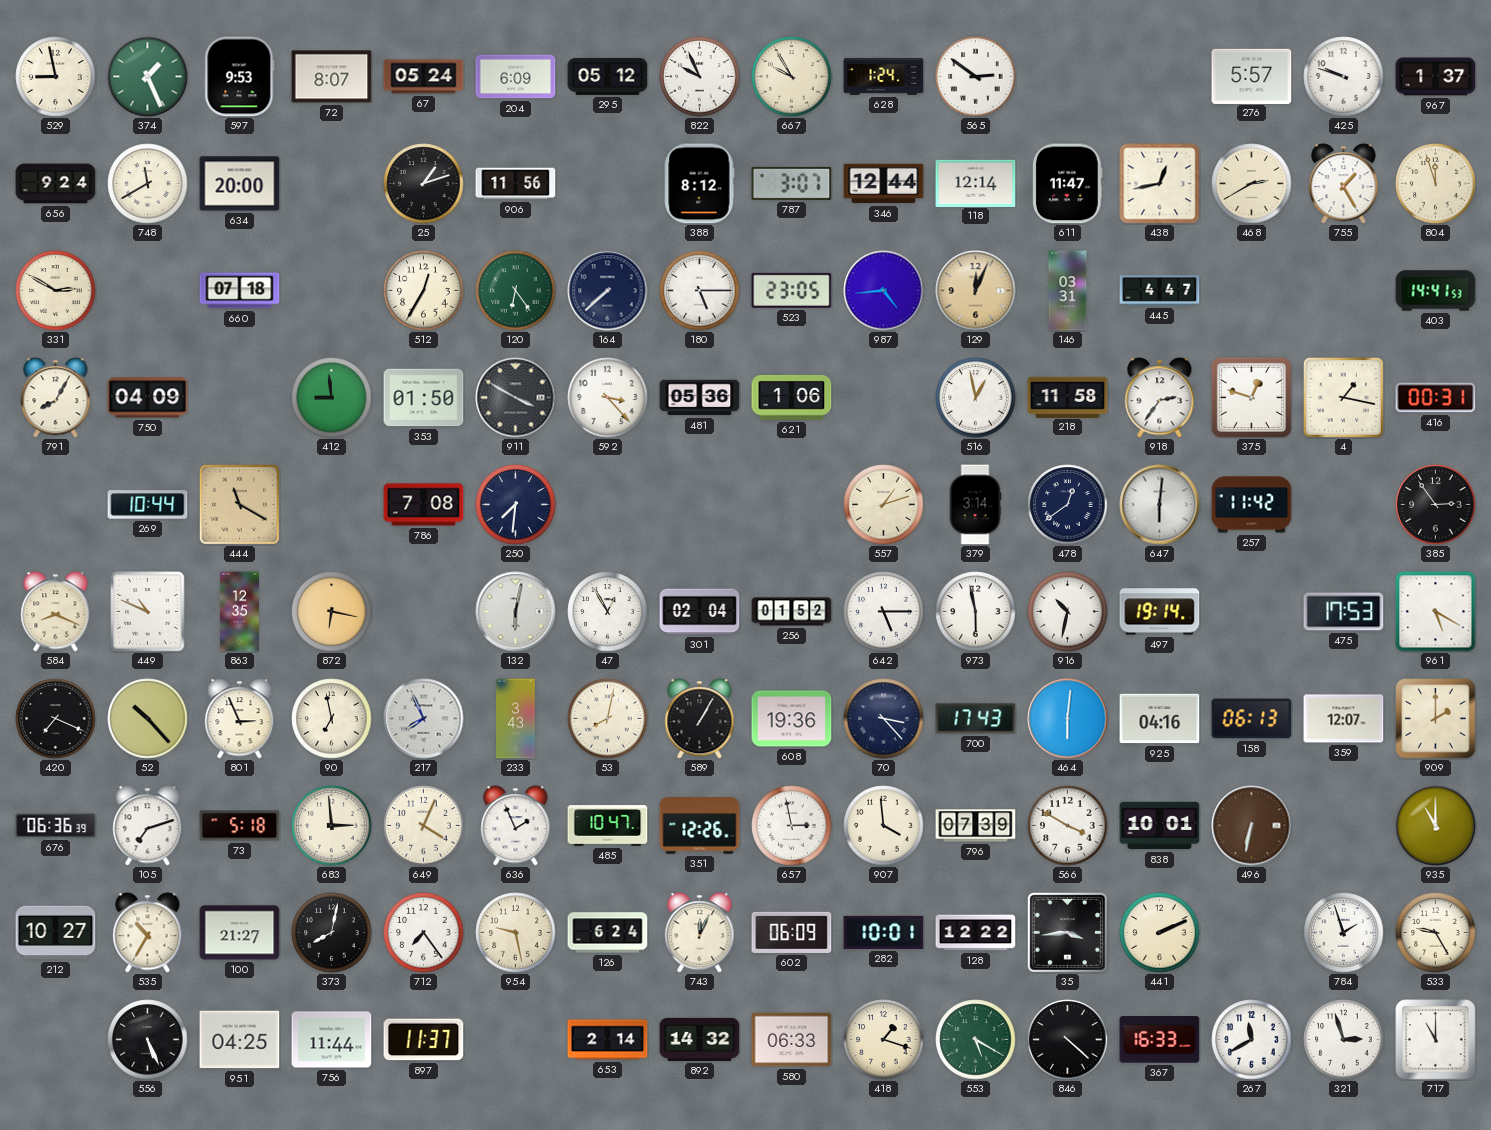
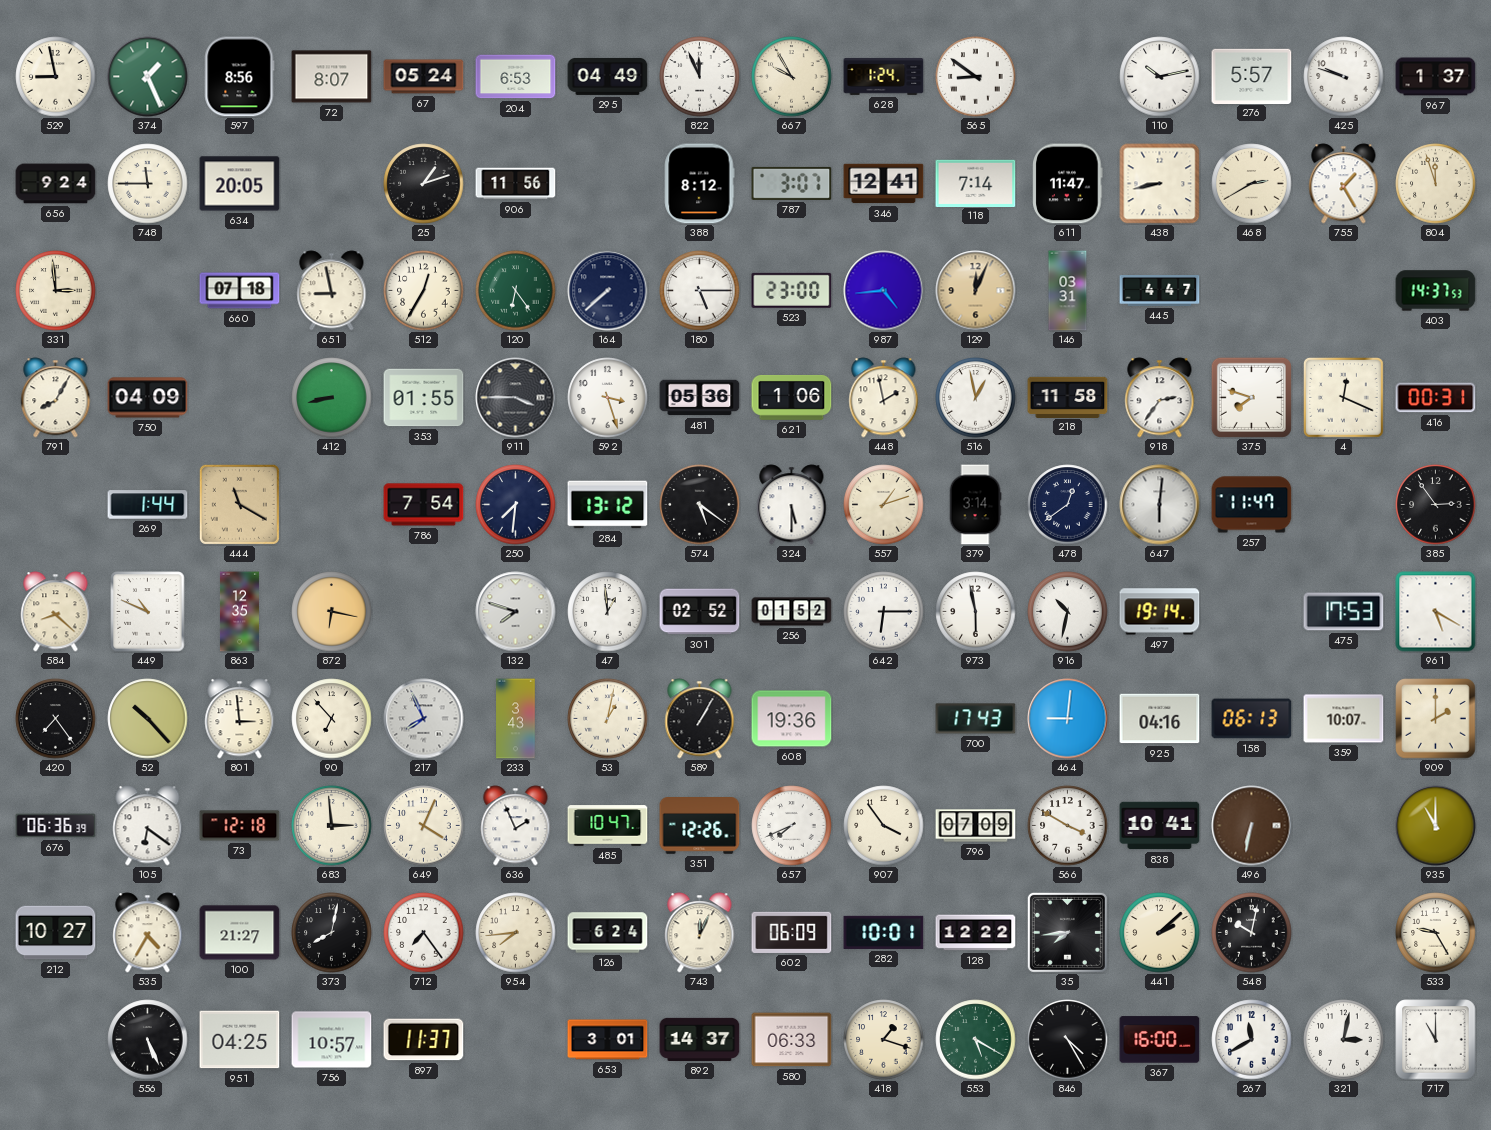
597: 9:53 -> 8:56
204: 6:09 -> 6:53
295: 05:12 -> 04:49
822: 9:56 -> 11:56
565: 2:51 -> 8:51
110: none -> 10:13
748: 11:40 -> 11:45
634: 20:00 -> 20:05
346: 12:44 -> 12:41
118: 12:14 -> 7:14
438: 12:43 -> 8:43
331: 2:50 -> 2:59
651: none -> 8:58
523: 23:05 -> 23:00
403: 14:41 -> 14:37
412: 8:59 -> 8:43
353: 01:50 -> 01:55
911: 3:50 -> 3:45
592: 3:23 -> 3:27
448: none -> 1:58
375: 12:48 -> 7:48
4: 1:17 -> 12:19
269: 10:44 -> 1:44
786: 7:08 -> 7:54
284: none -> 13:12
574: none -> 5:21
324: none -> 5:30
257: 11:42 -> 11:47
584: 8:19 -> 8:22
132: 6:02 -> 7:48
47: 12:55 -> 12:59
301: 02:04 -> 02:52
642: 5:15 -> 6:15
420: 7:19 -> 7:24
801: 2:56 -> 2:59
90: 6:58 -> 6:53
53: 8:02 -> 1:02
70: 3:23 -> none
464: 6:01 -> 9:01
359: 12:07 -> 10:07
105: 7:12 -> 6:21
73: 5:18 -> 12:18
657: 2:58 -> 7:41
907: 3:59 -> 3:54
796: 07:39 -> 07:09
838: 10:01 -> 10:41
535: 10:35 -> 4:35
954: 9:28 -> 7:44
35: 3:44 -> 7:44
441: 2:11 -> 2:08
548: none -> 10:02
784: 1:57 -> none
756: 11:44 -> 10:57
653: 2:14 -> 3:01
892: 14:32 -> 14:37
846: 4:22 -> 4:25
367: 16:33 -> 16:00
321: 2:57 -> 3:02
